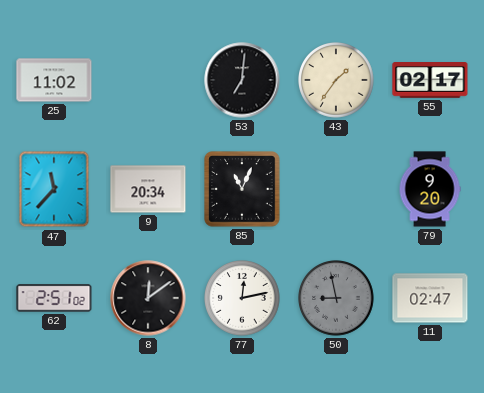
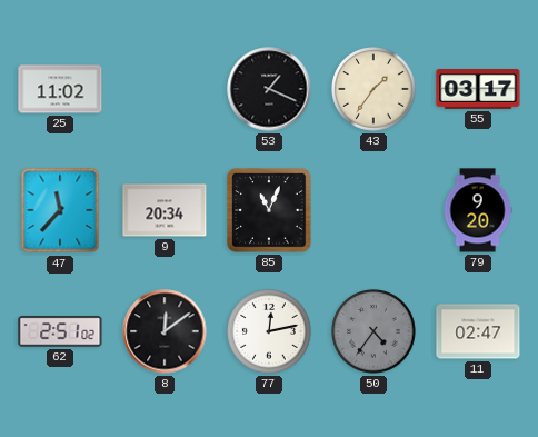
53: 7:01 -> 1:19
55: 02:17 -> 03:17
50: 8:58 -> 4:36
